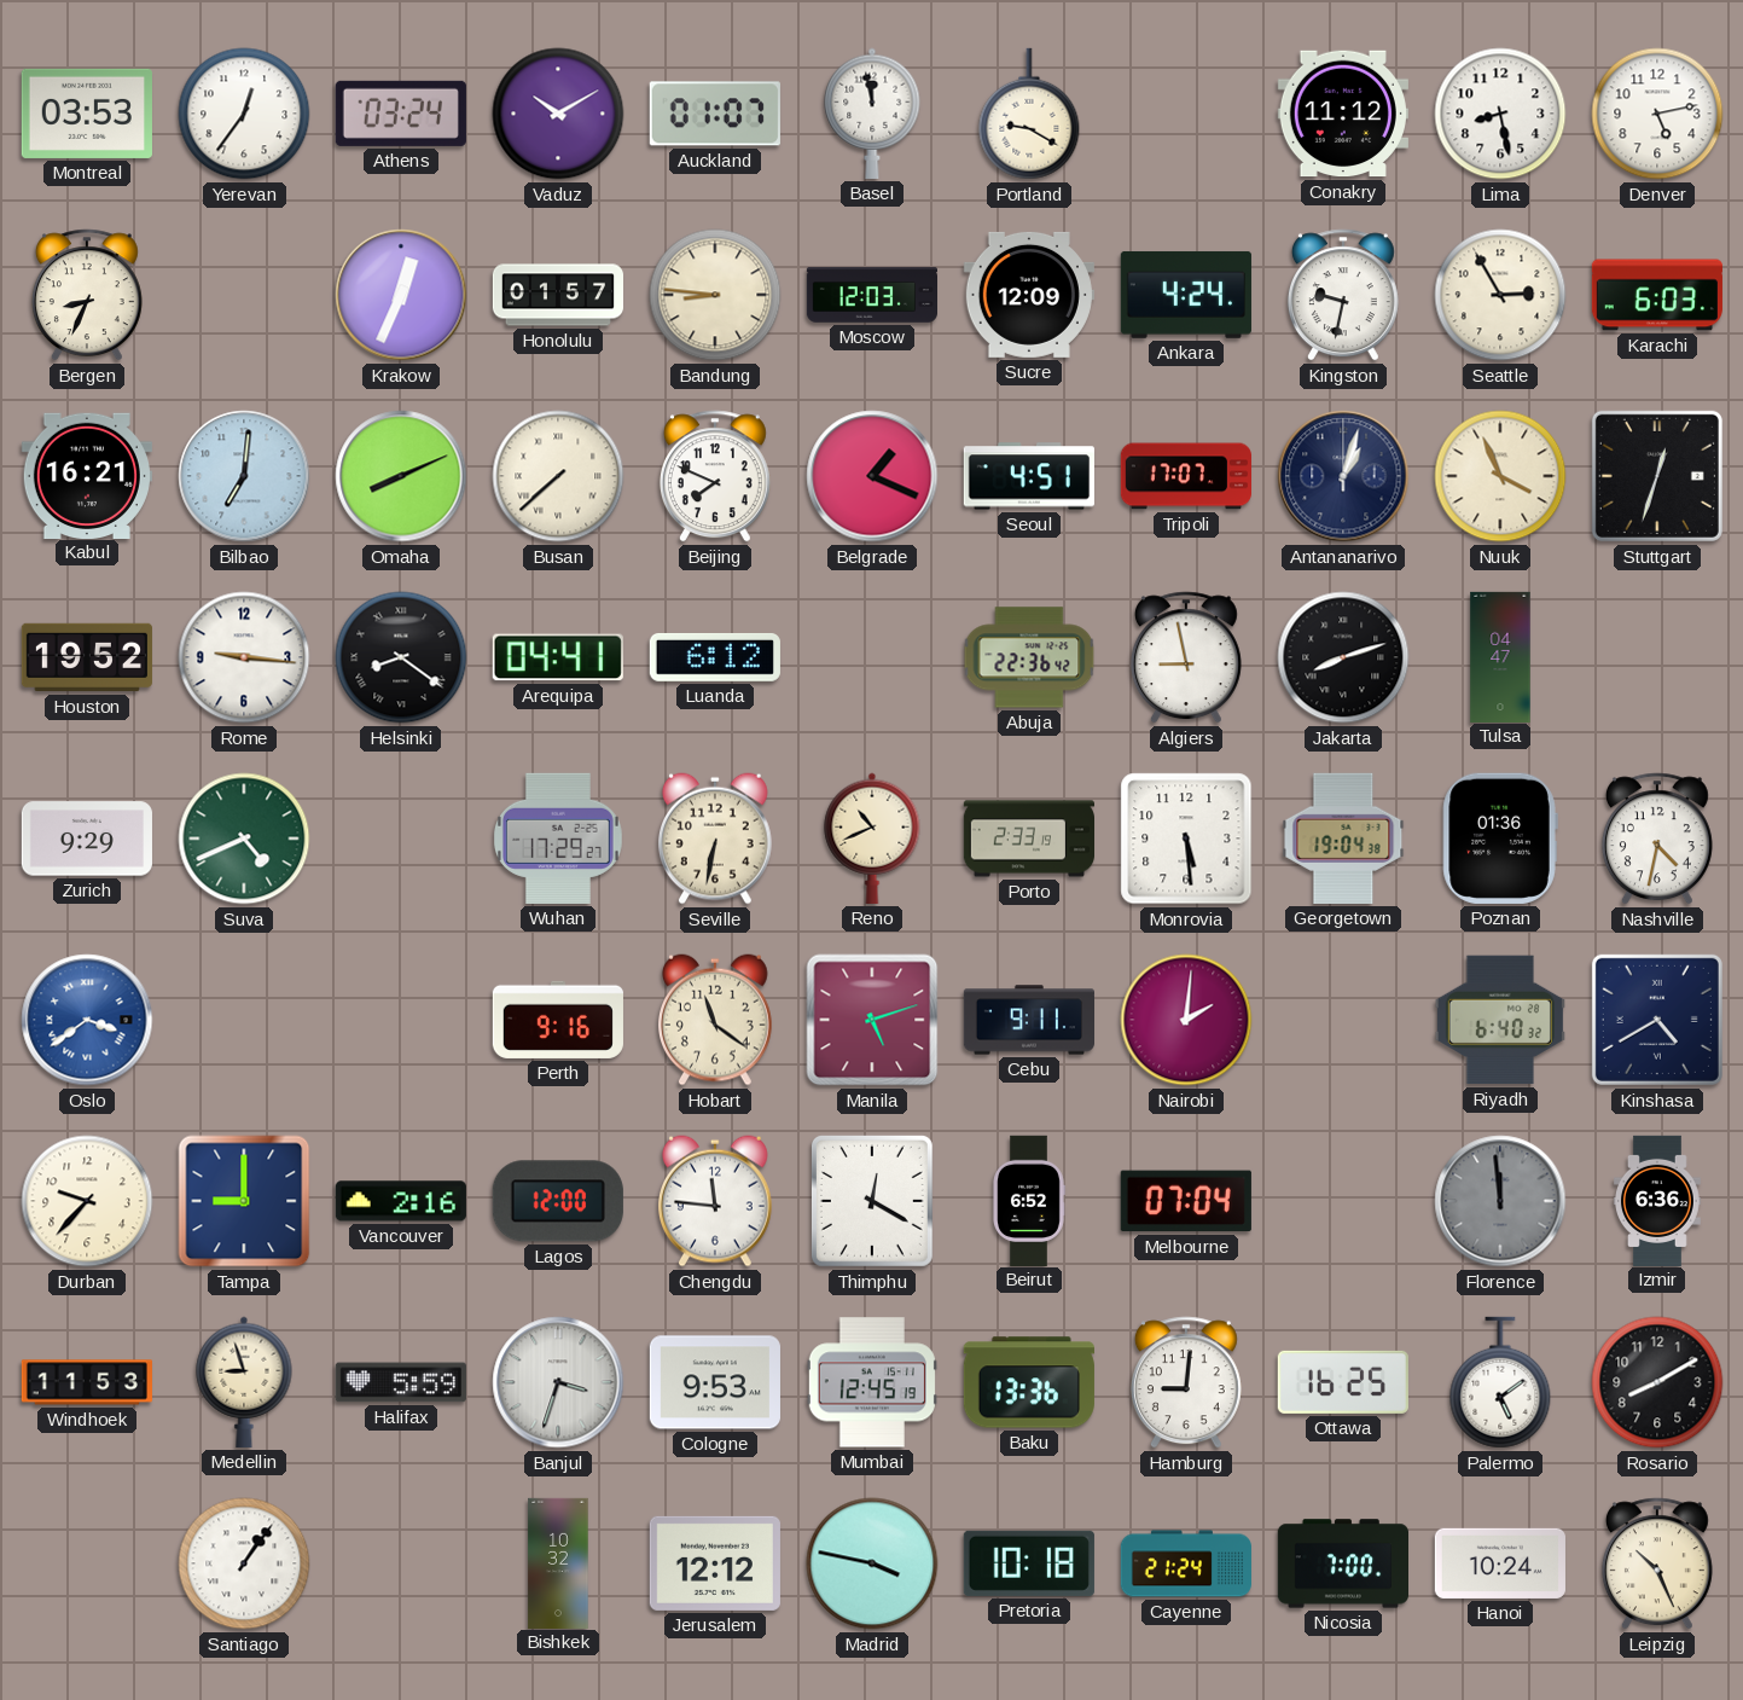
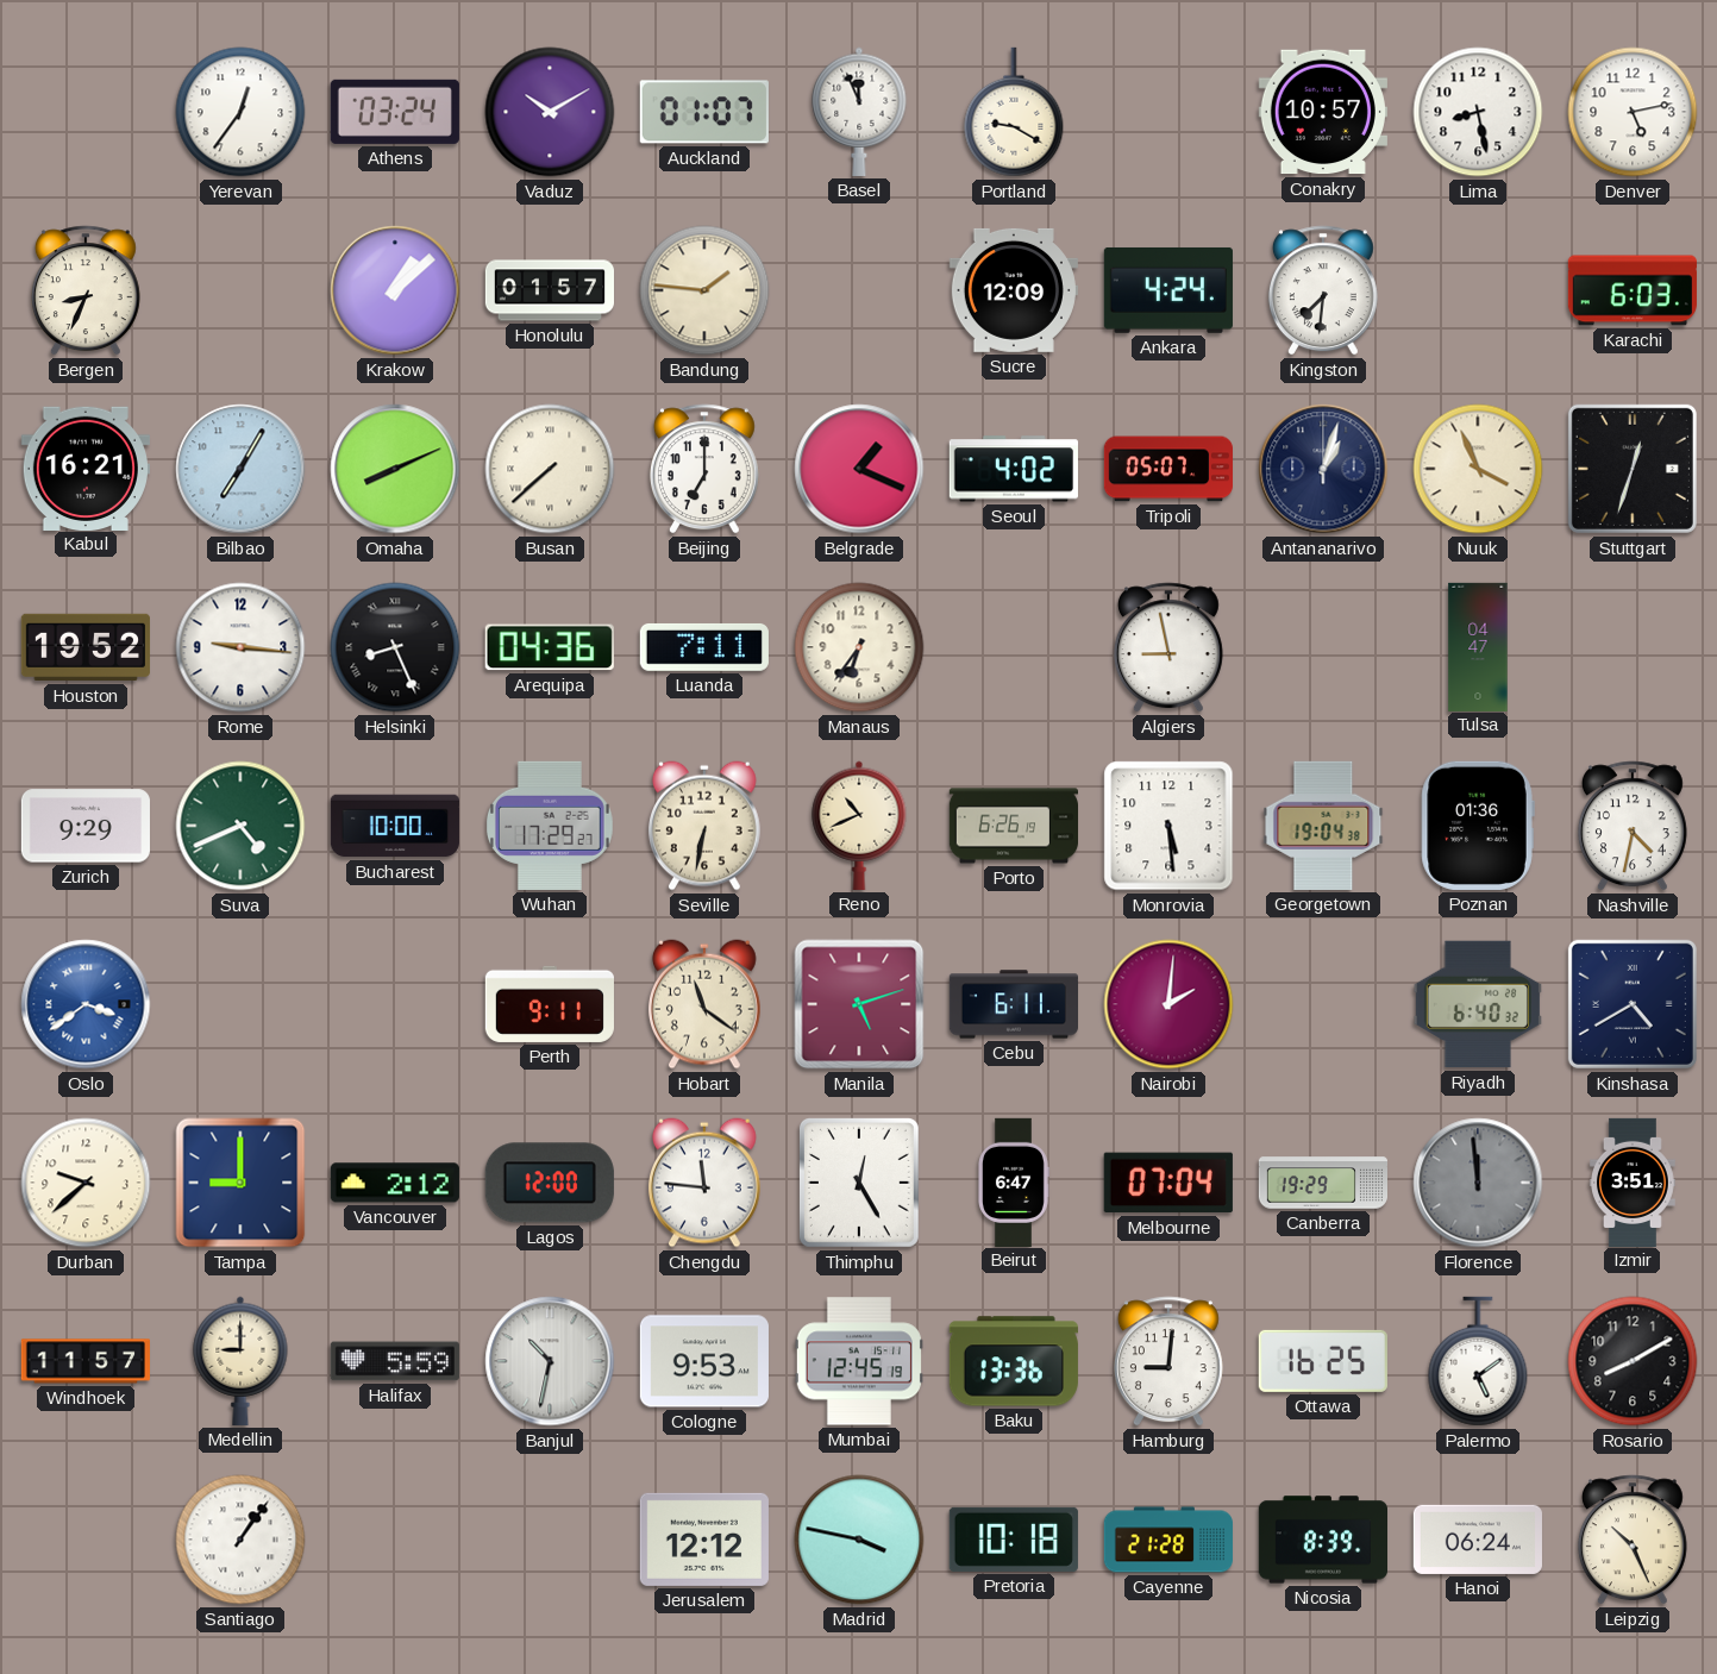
Montreal: 03:53 -> none
Basel: 11:58 -> 11:56
Conakry: 11:12 -> 10:57
Krakow: 12:34 -> 1:08
Bandung: 8:46 -> 1:46
Moscow: 12:03 -> none
Kingston: 9:32 -> 7:31
Seattle: 2:55 -> none
Bilbao: 7:01 -> 7:05
Beijing: 7:49 -> 7:00
Seoul: 4:51 -> 4:02
Tripoli: 17:07 -> 05:07
Helsinki: 8:21 -> 8:26
Arequipa: 04:41 -> 04:36
Luanda: 6:12 -> 7:11
Manaus: none -> 6:36
Abuja: 22:36 -> none
Jakarta: 8:12 -> none
Bucharest: none -> 10:00
Porto: 2:33 -> 6:26
Perth: 9:16 -> 9:11
Cebu: 9:11 -> 6:11
Durban: 9:37 -> 9:38
Vancouver: 2:16 -> 2:12
Thimphu: 12:20 -> 12:25
Beirut: 6:52 -> 6:47
Canberra: none -> 19:29
Izmir: 6:36 -> 3:51
Windhoek: 11:53 -> 11:57
Medellin: 8:57 -> 9:00
Banjul: 3:33 -> 10:32
Bishkek: 10:32 -> none
Cayenne: 21:24 -> 21:28
Nicosia: 7:00 -> 8:39
Hanoi: 10:24 -> 06:24
